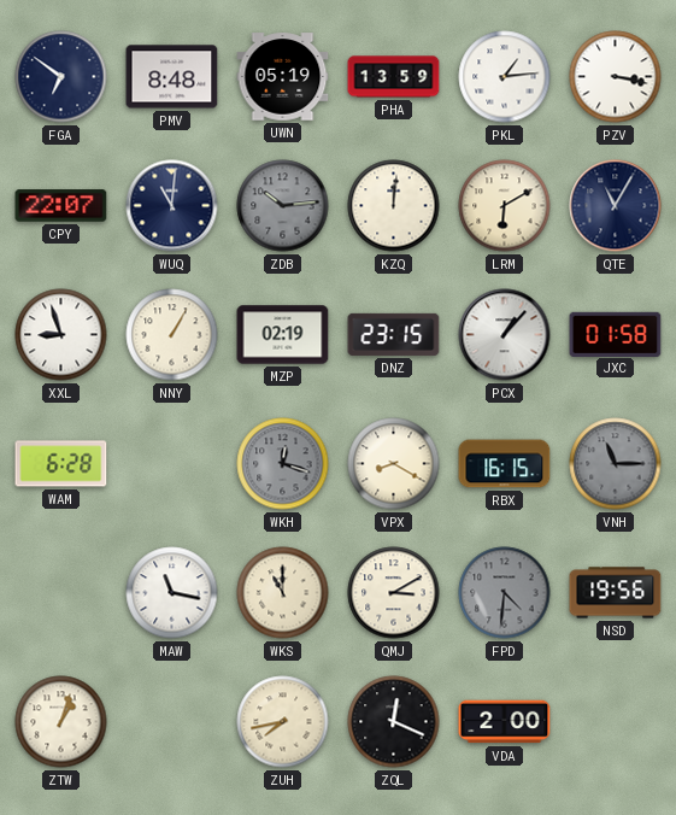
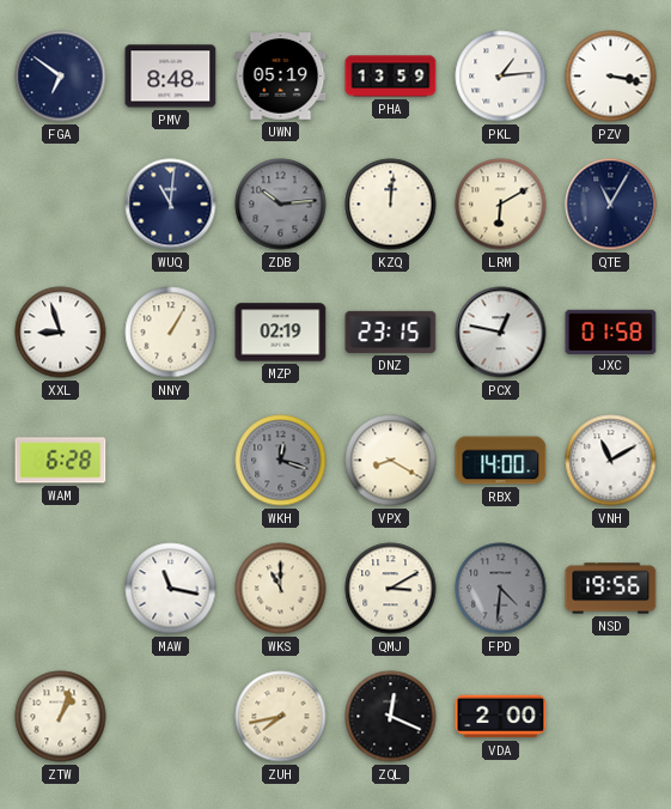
CPY: 22:07 -> none
PCX: 1:07 -> 12:47
RBX: 16:15 -> 14:00
VNH: 11:15 -> 11:10
VNH dial: grey -> white
